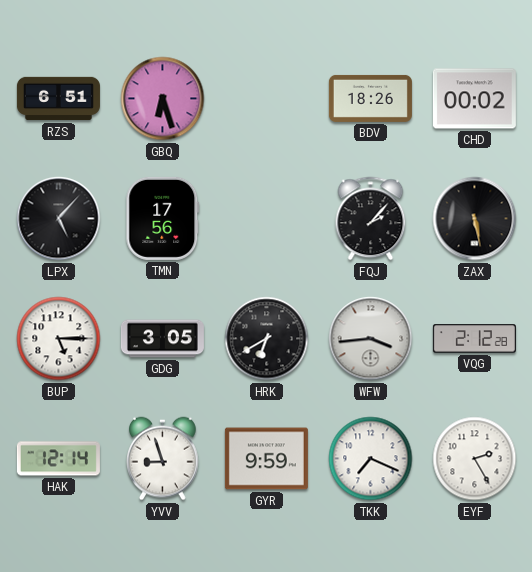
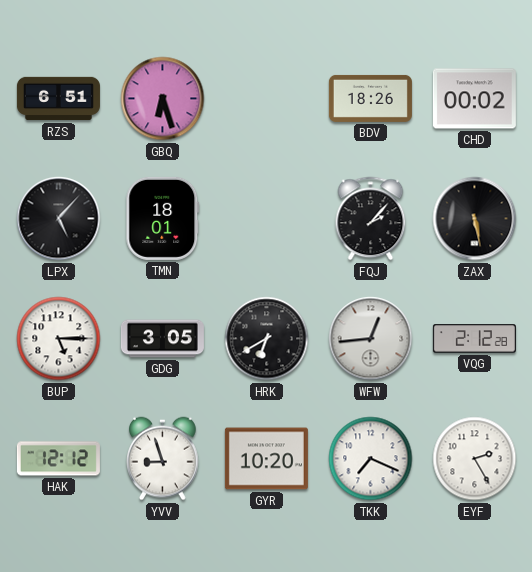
TMN: 17:56 -> 18:01
WFW: 3:44 -> 12:44
HAK: 12:14 -> 12:12
GYR: 9:59 -> 10:20
